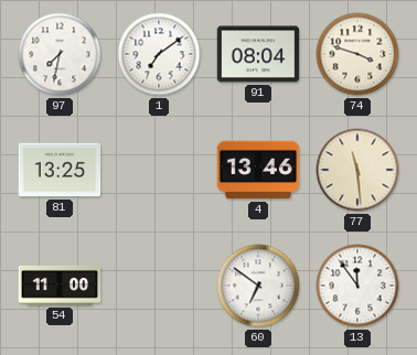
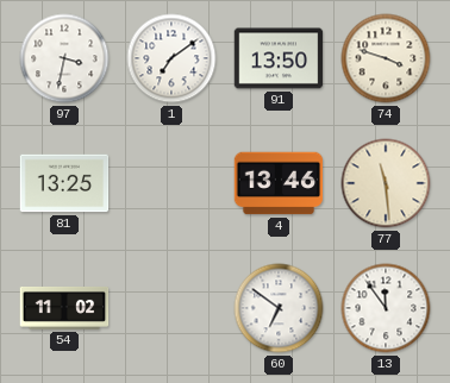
97: 7:32 -> 3:32
91: 08:04 -> 13:50
54: 11:00 -> 11:02
